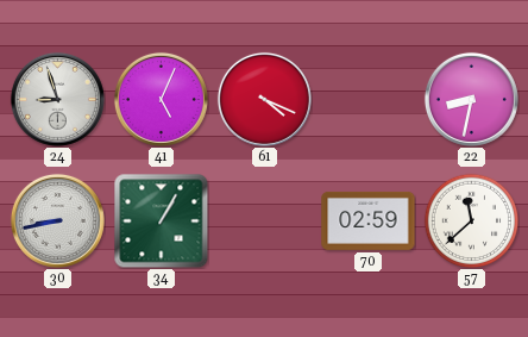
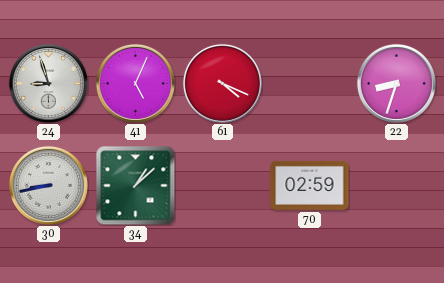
22: 8:32 -> 8:33
34: 1:05 -> 1:08
57: 11:38 -> none
